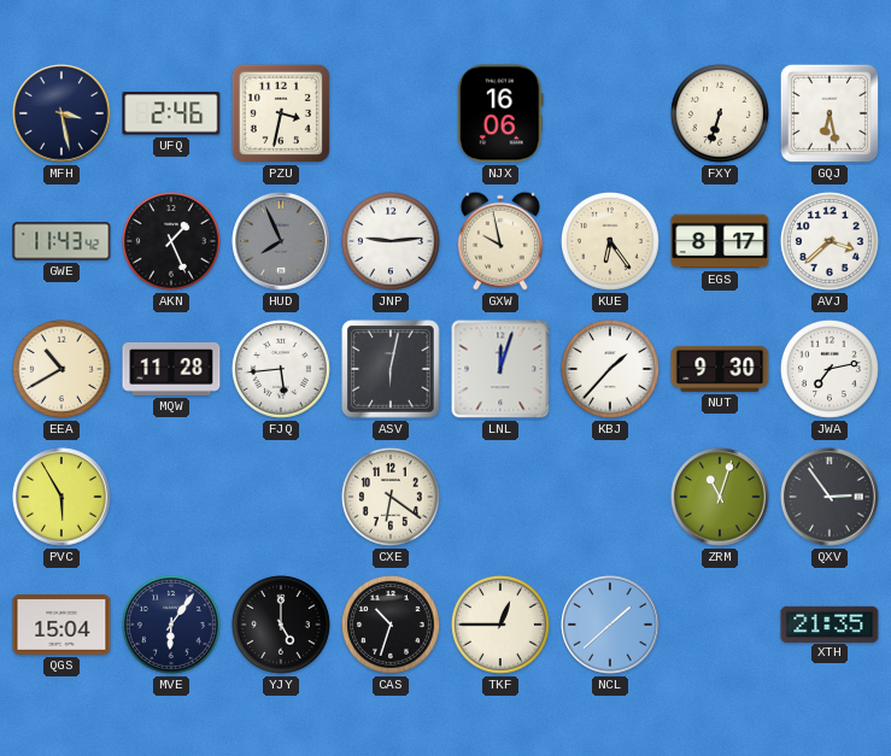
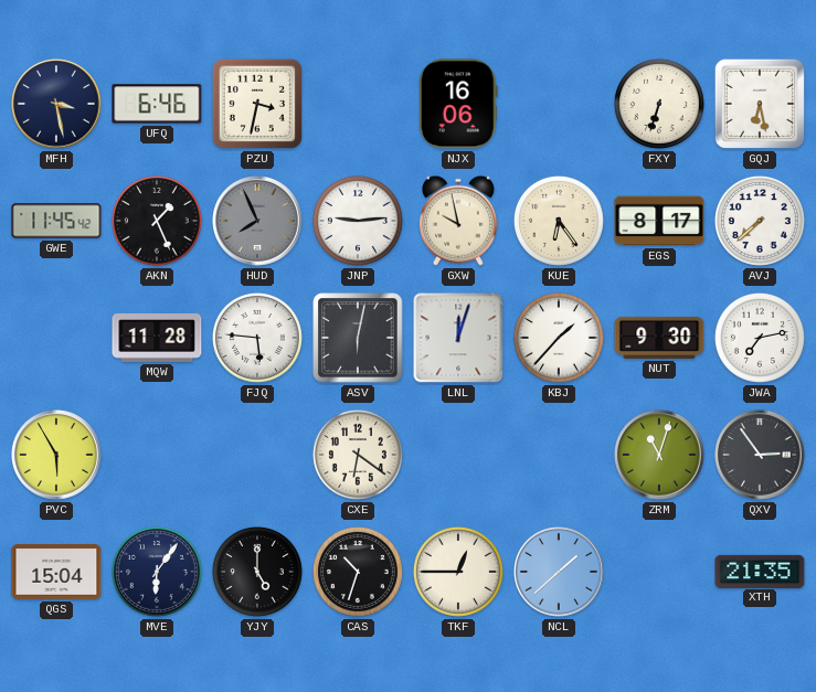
UFQ: 2:46 -> 6:46
GWE: 11:43 -> 11:45
AVJ: 3:38 -> 7:38
EEA: 10:40 -> none
FJQ: 5:44 -> 5:46
